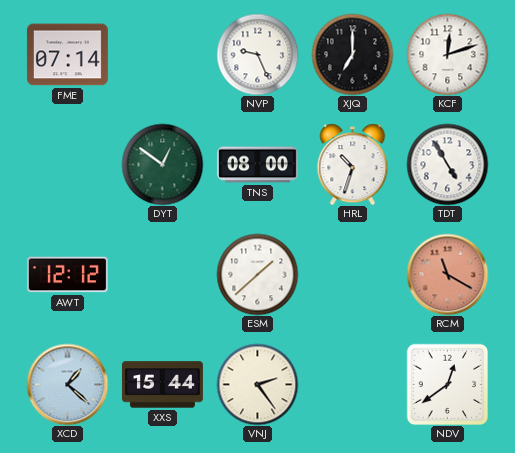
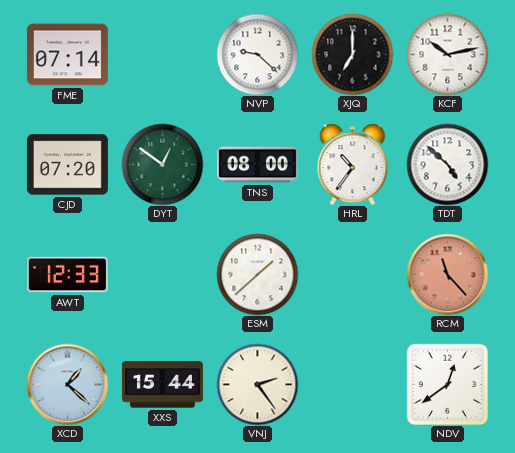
NVP: 9:26 -> 9:22
KCF: 12:12 -> 10:13
CJD: none -> 07:20
HRL: 10:33 -> 10:36
TDT: 4:55 -> 4:52
AWT: 12:12 -> 12:33
RCM: 11:20 -> 11:23
